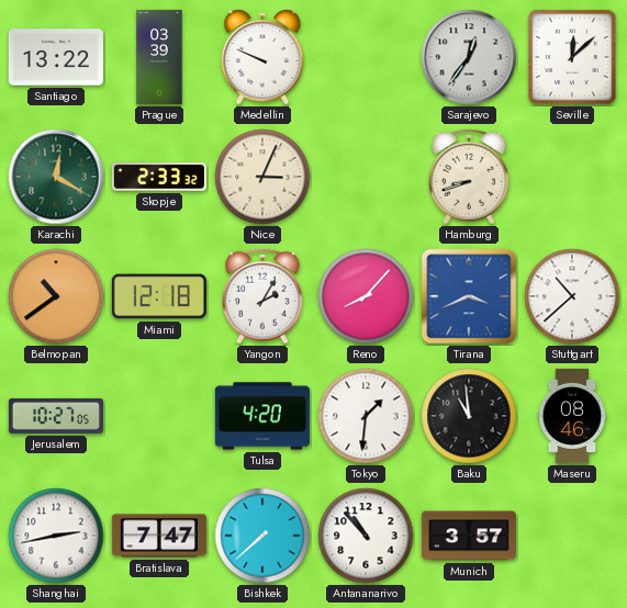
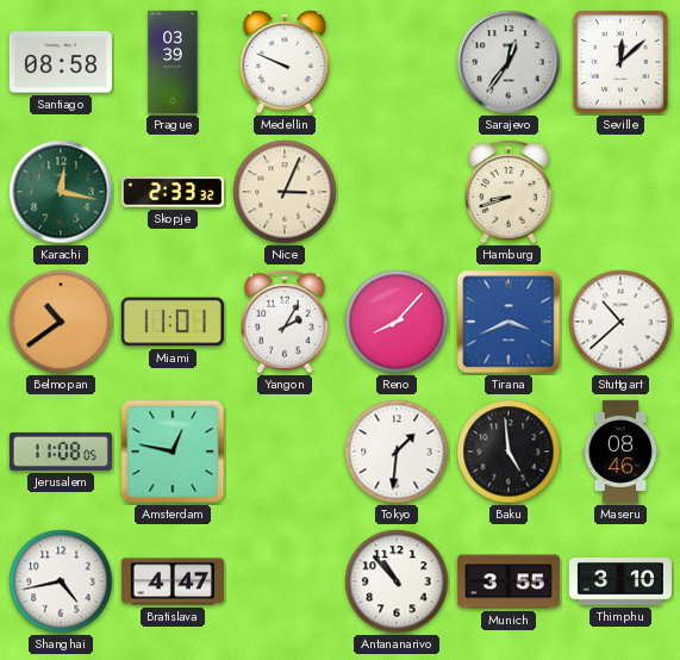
Santiago: 13:22 -> 08:58
Karachi: 12:20 -> 12:17
Miami: 12:18 -> 11:01
Jerusalem: 10:27 -> 11:08
Amsterdam: none -> 12:47
Tulsa: 4:20 -> none
Baku: 10:59 -> 4:59
Shanghai: 2:43 -> 4:43
Bratislava: 7:47 -> 4:47
Bishkek: 7:38 -> none
Munich: 3:57 -> 3:55
Thimphu: none -> 3:10
